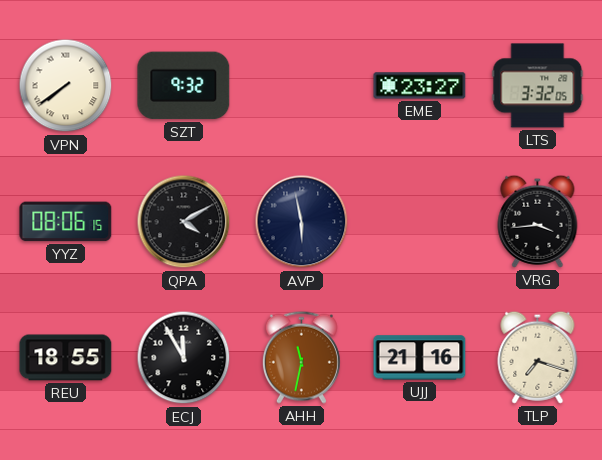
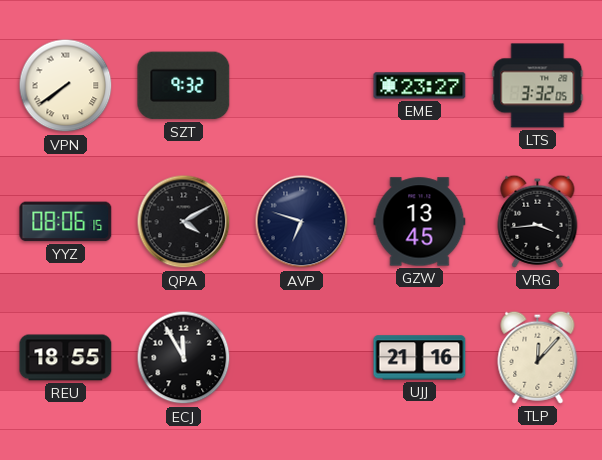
AVP: 5:58 -> 6:48
GZW: none -> 13:45
AHH: 11:32 -> none
TLP: 7:18 -> 12:07
